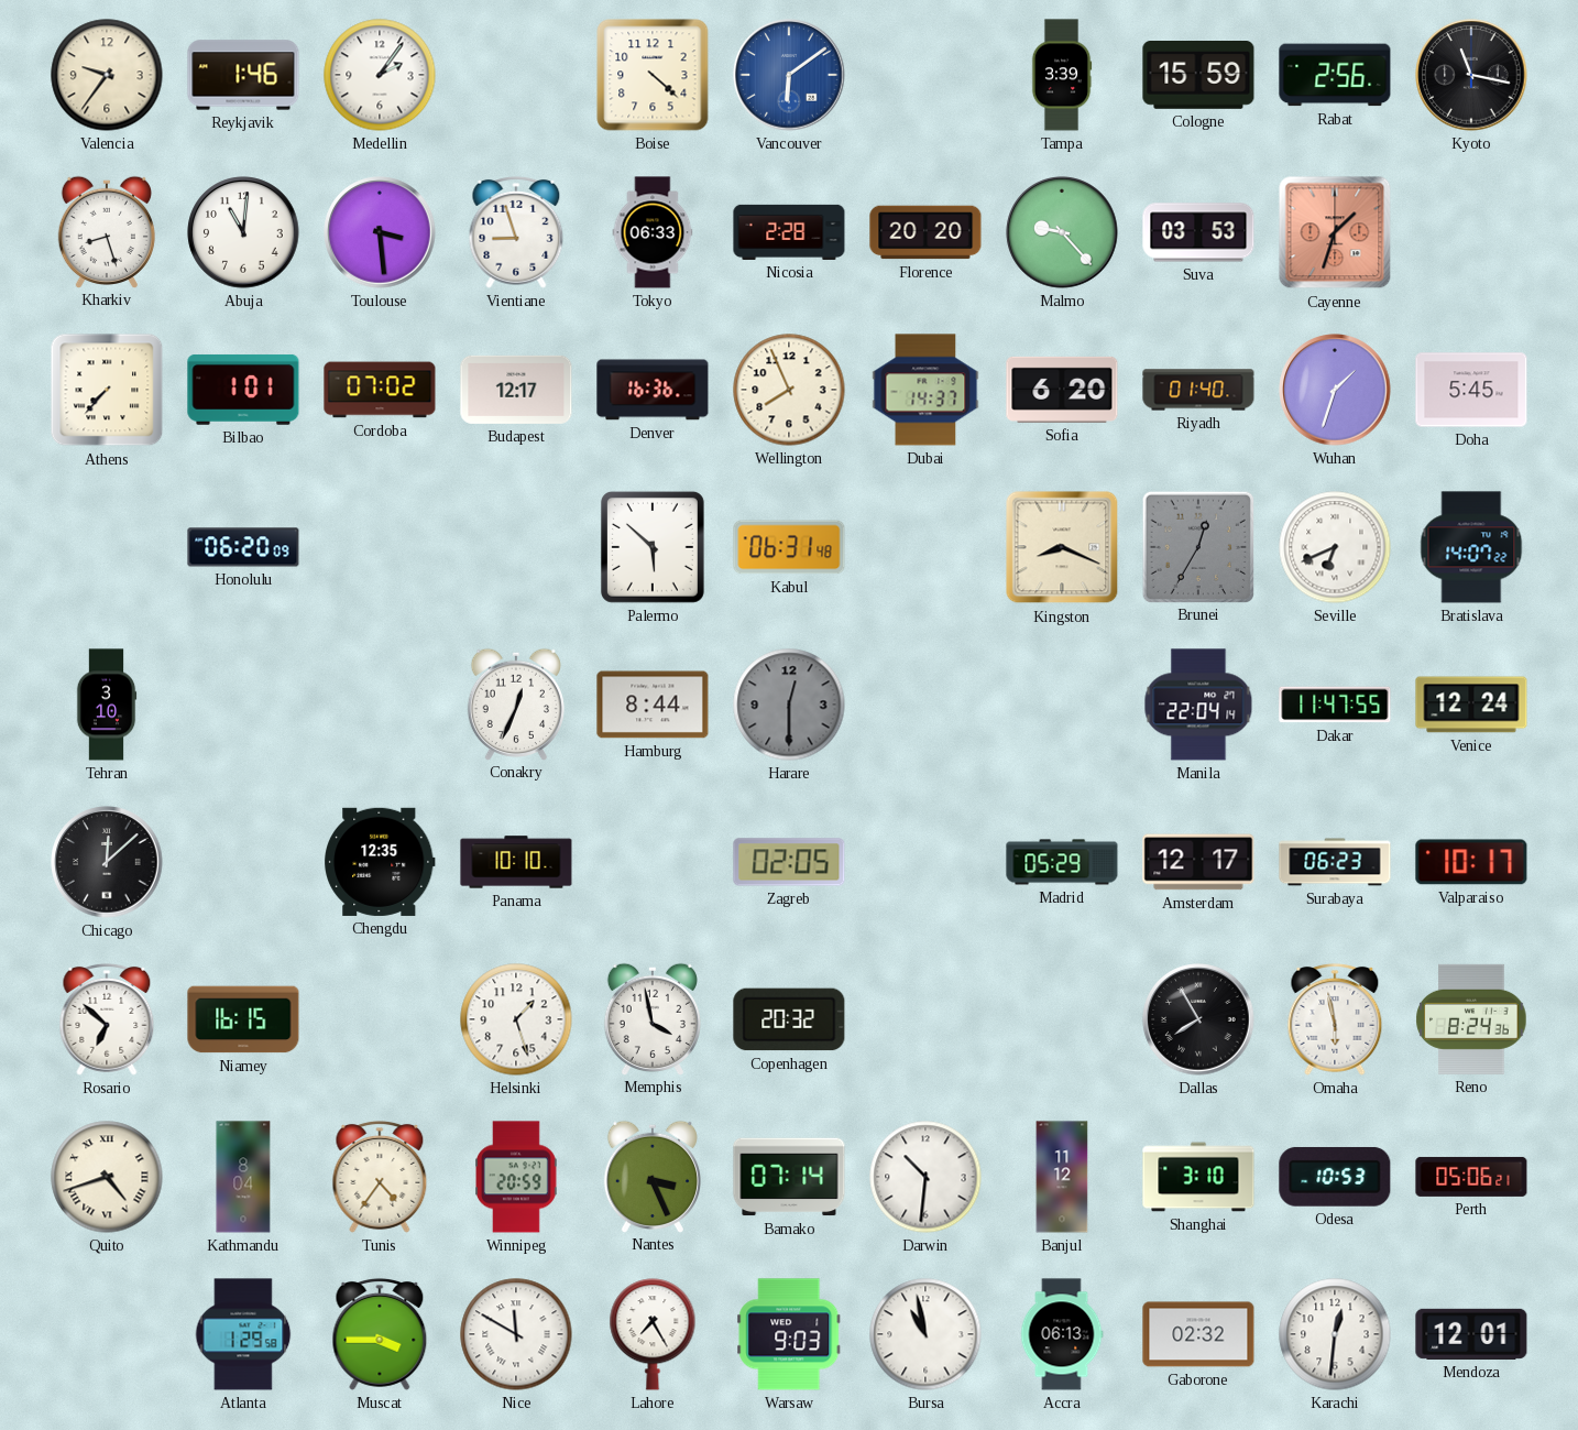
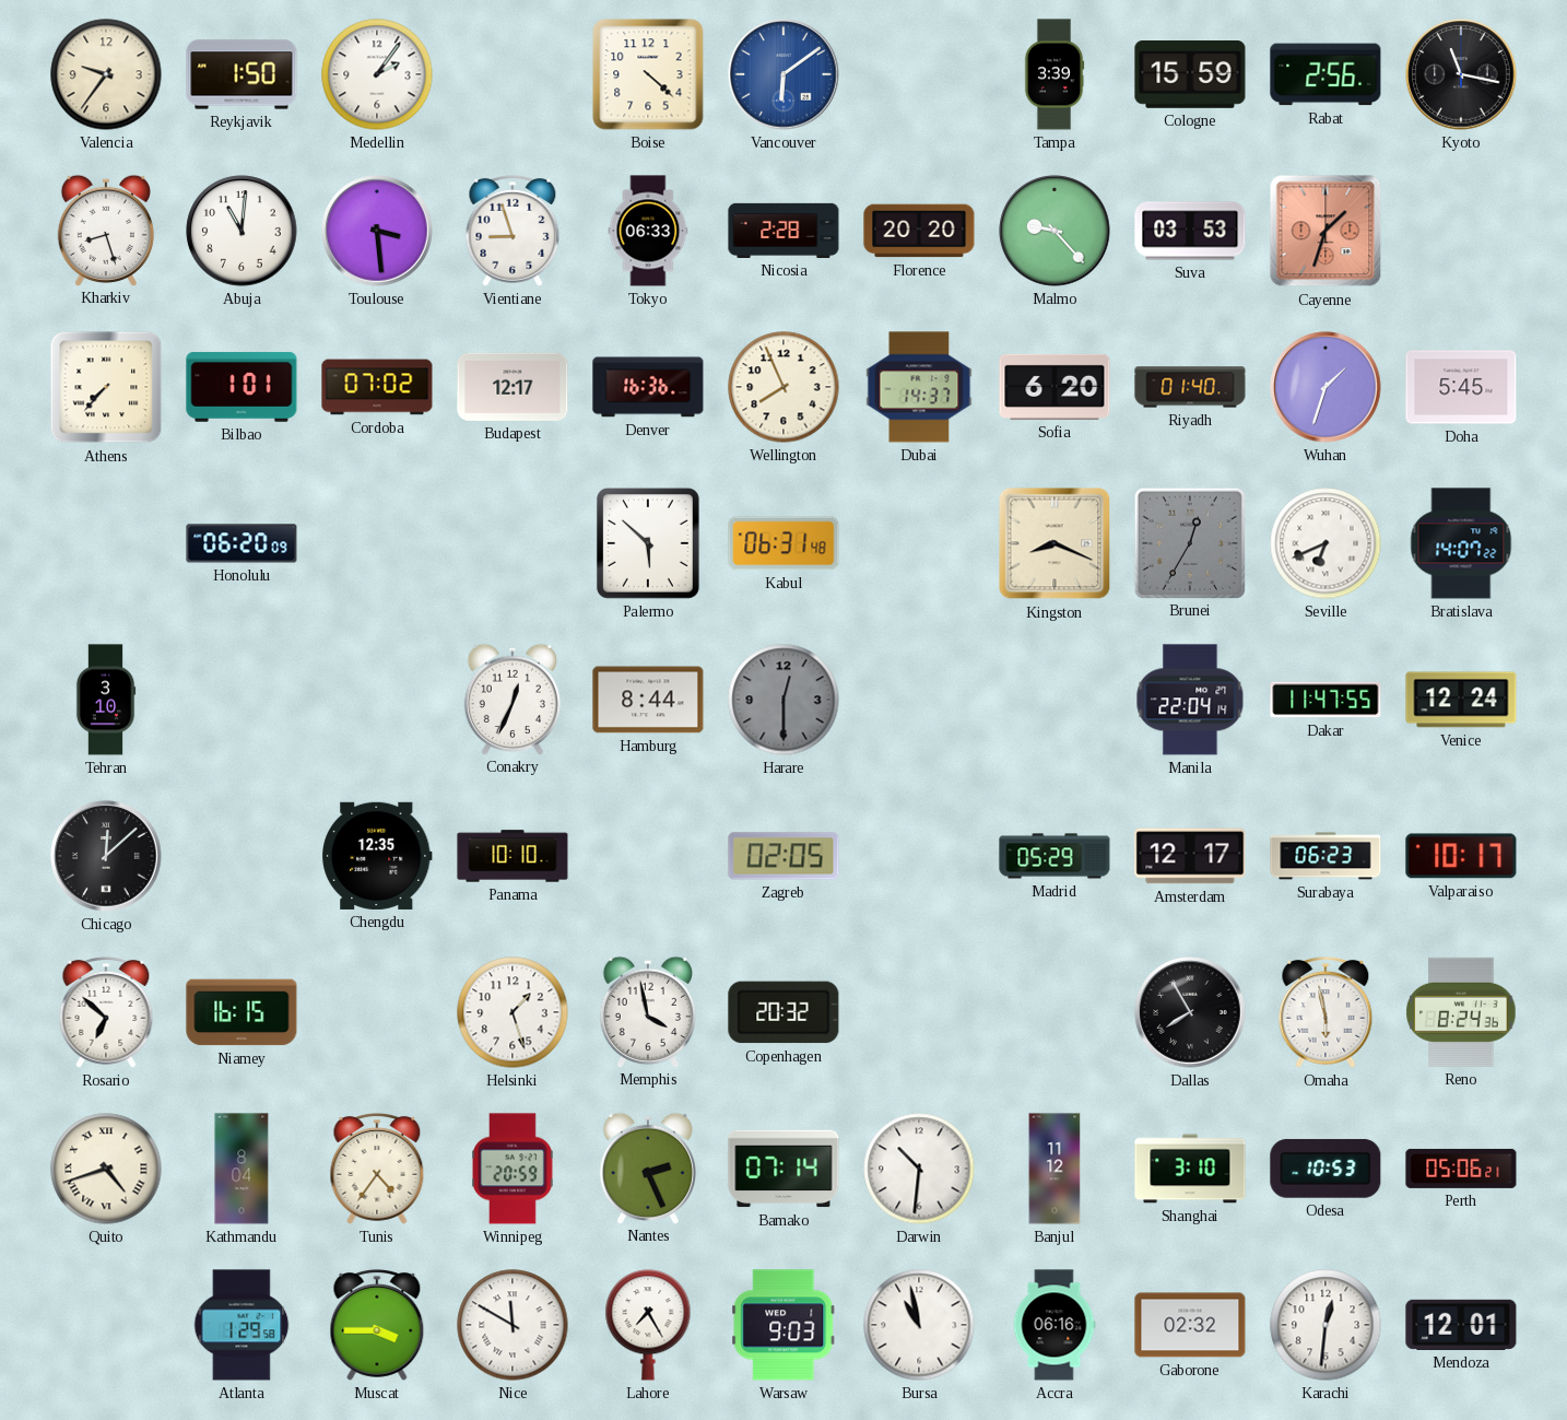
Reykjavik: 1:46 -> 1:50
Nantes: 3:26 -> 2:26
Accra: 06:13 -> 06:16
